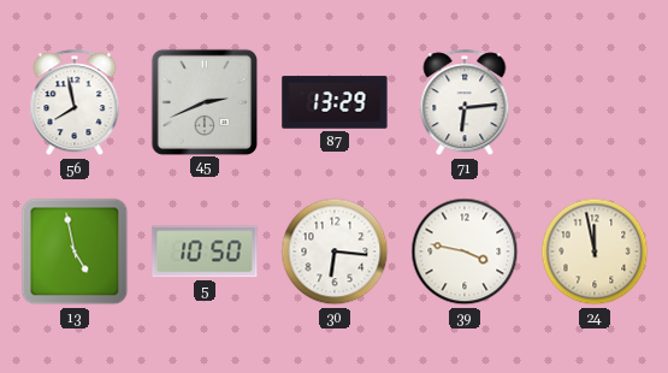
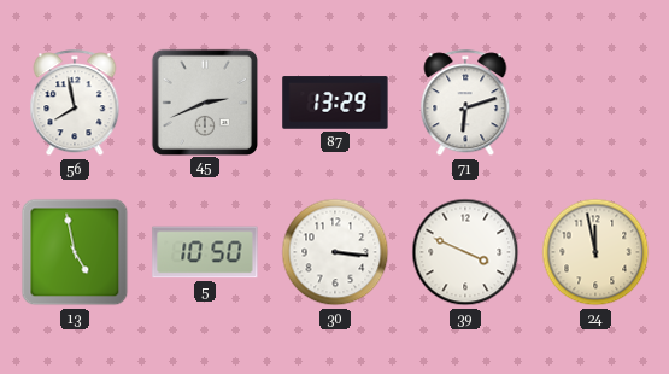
71: 6:14 -> 6:12
30: 6:16 -> 3:16
39: 3:47 -> 3:49
